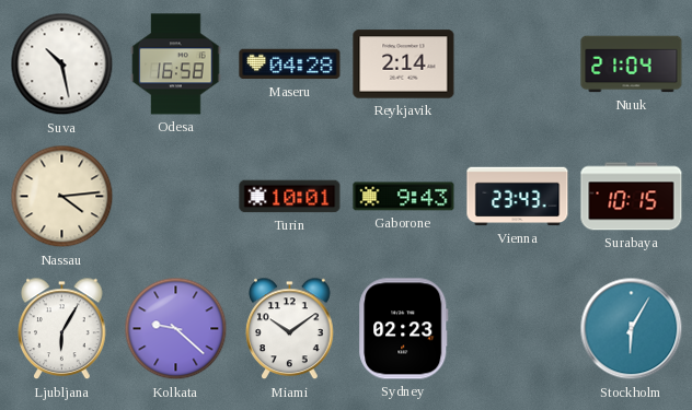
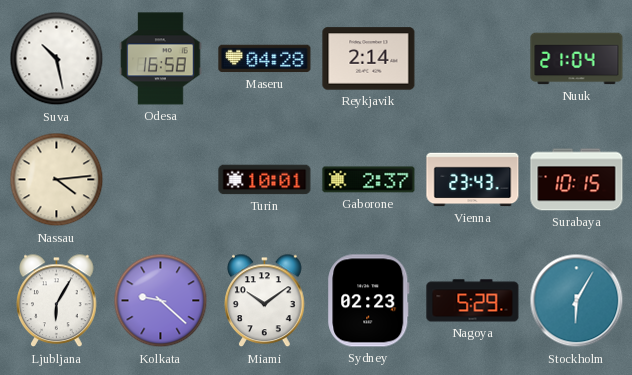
Gaborone: 9:43 -> 2:37
Nagoya: none -> 5:29
